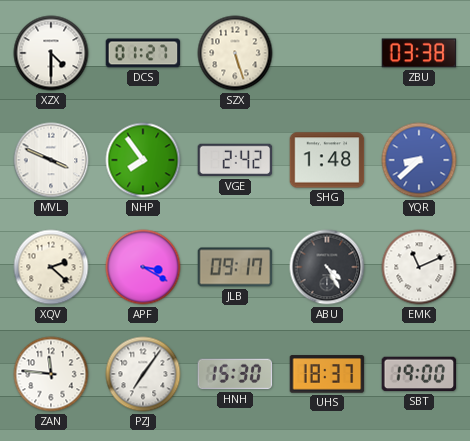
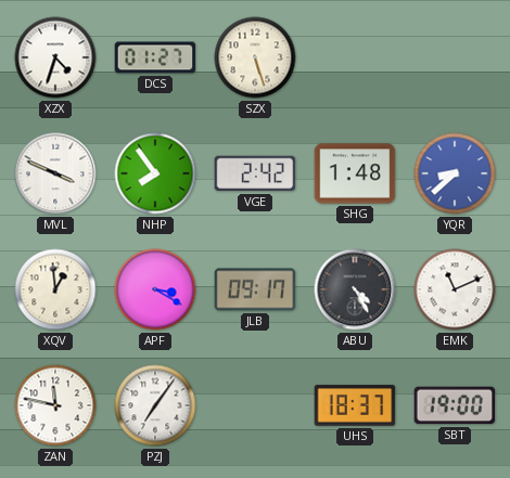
XZX: 4:30 -> 4:33
ZBU: 03:38 -> none
XQV: 2:22 -> 12:59
ZAN: 11:46 -> 11:47
HNH: 15:30 -> none
